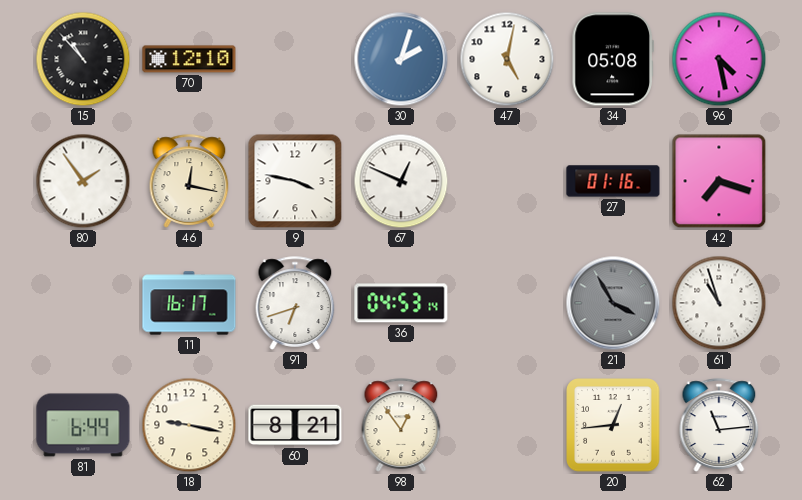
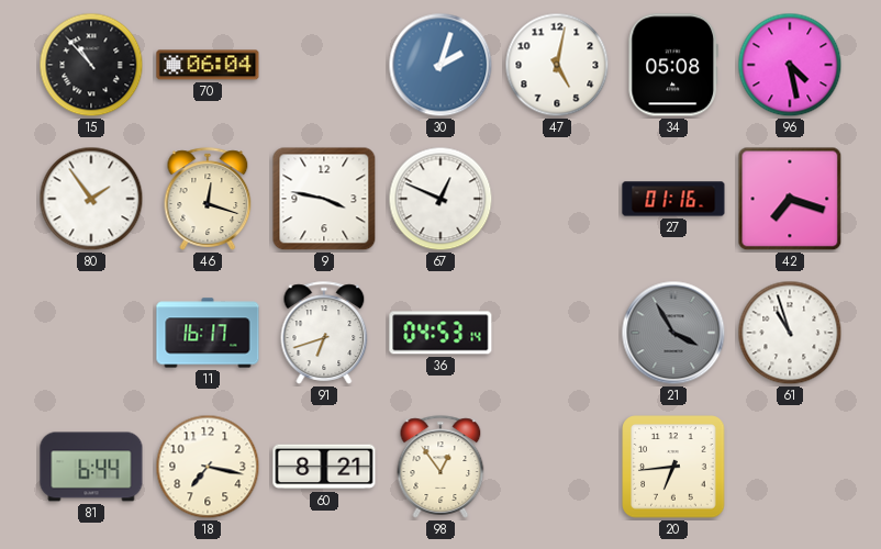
70: 12:10 -> 06:04
46: 12:17 -> 12:18
18: 9:17 -> 7:17
20: 12:44 -> 6:44
62: 11:14 -> none
